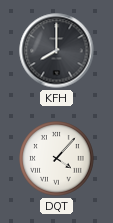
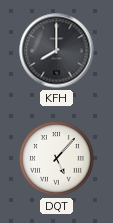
DQT: 4:07 -> 5:07
